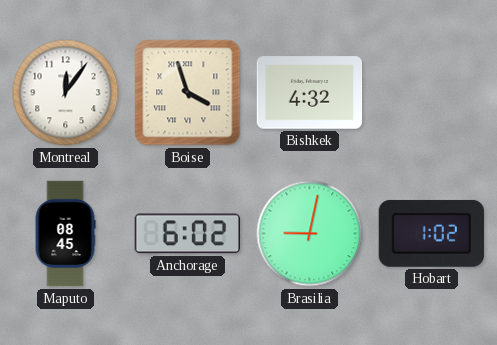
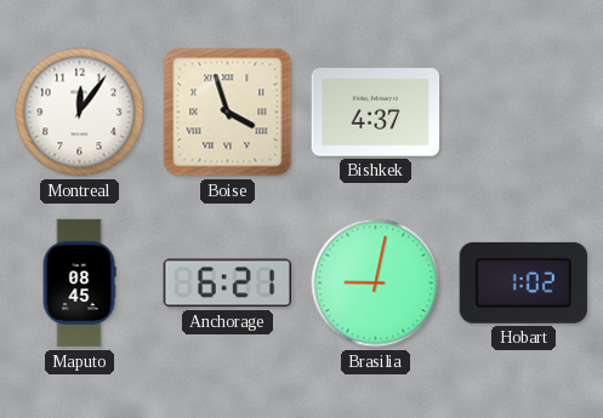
Bishkek: 4:32 -> 4:37
Anchorage: 6:02 -> 6:21
